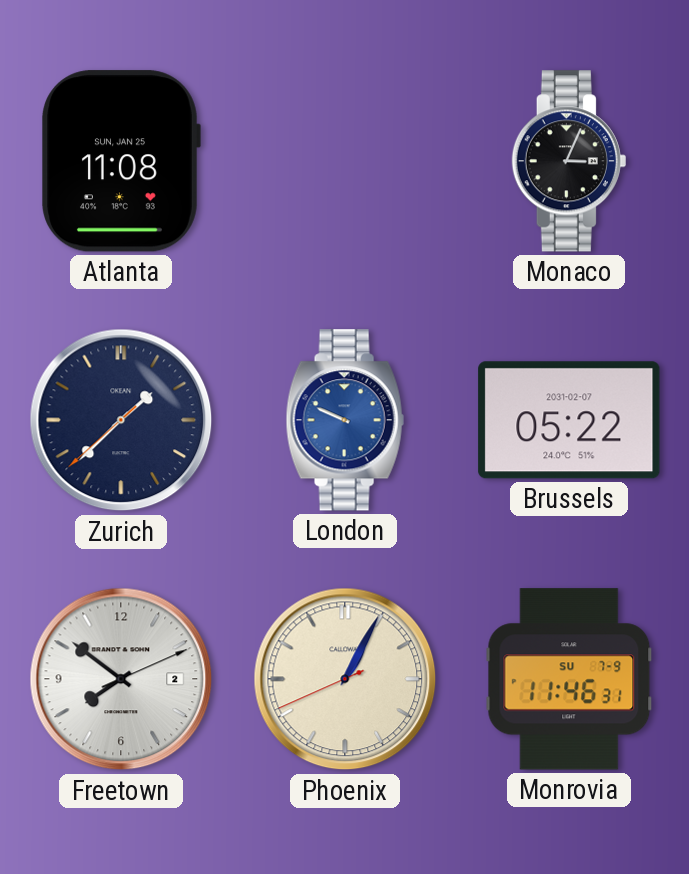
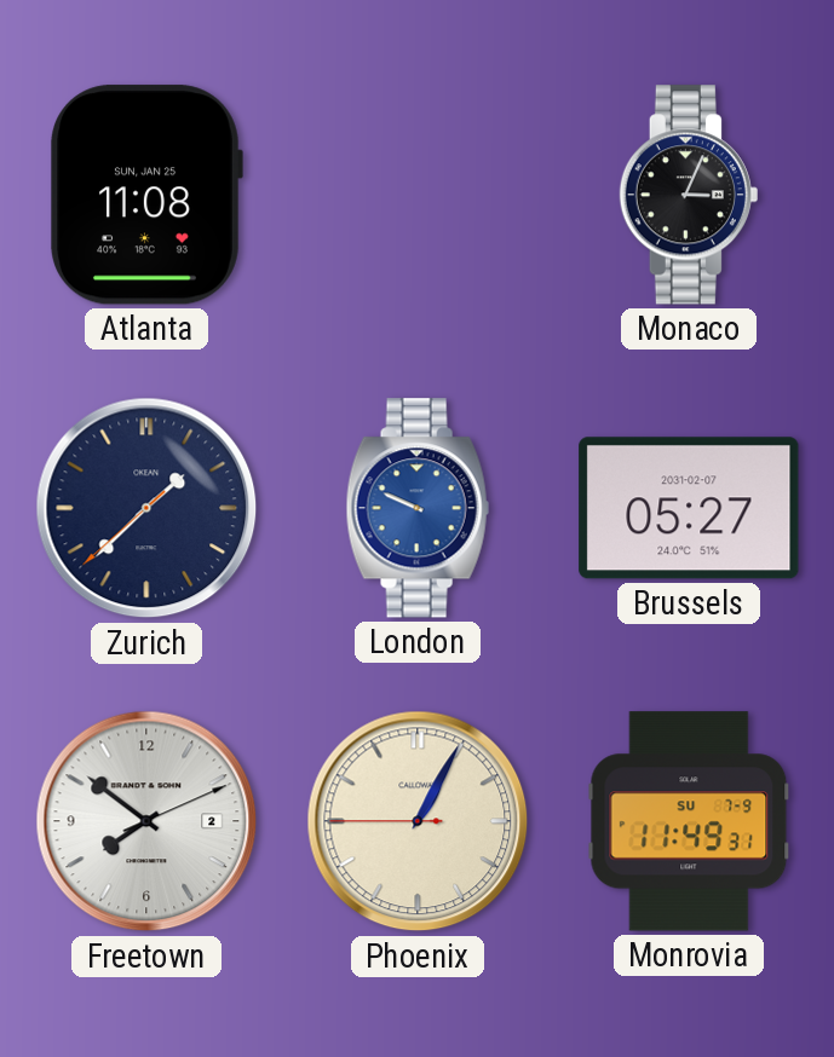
Brussels: 05:22 -> 05:27
Phoenix: 1:04:41 -> 1:04:45
Monrovia: 11:46 -> 11:49
